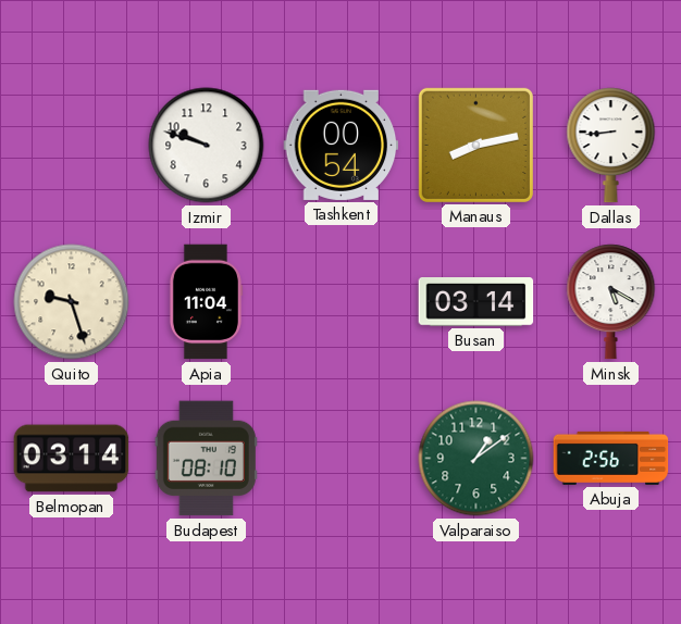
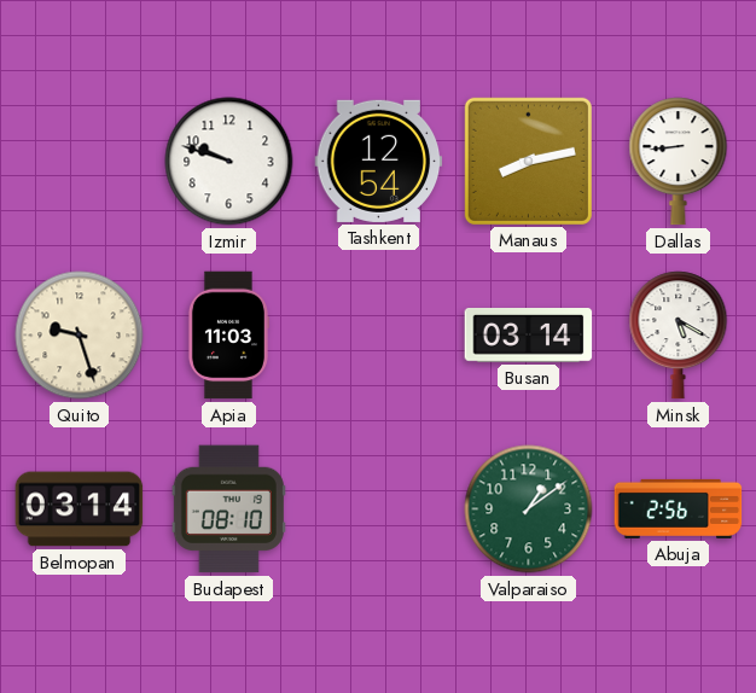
Tashkent: 00:54 -> 12:54
Apia: 11:04 -> 11:03
